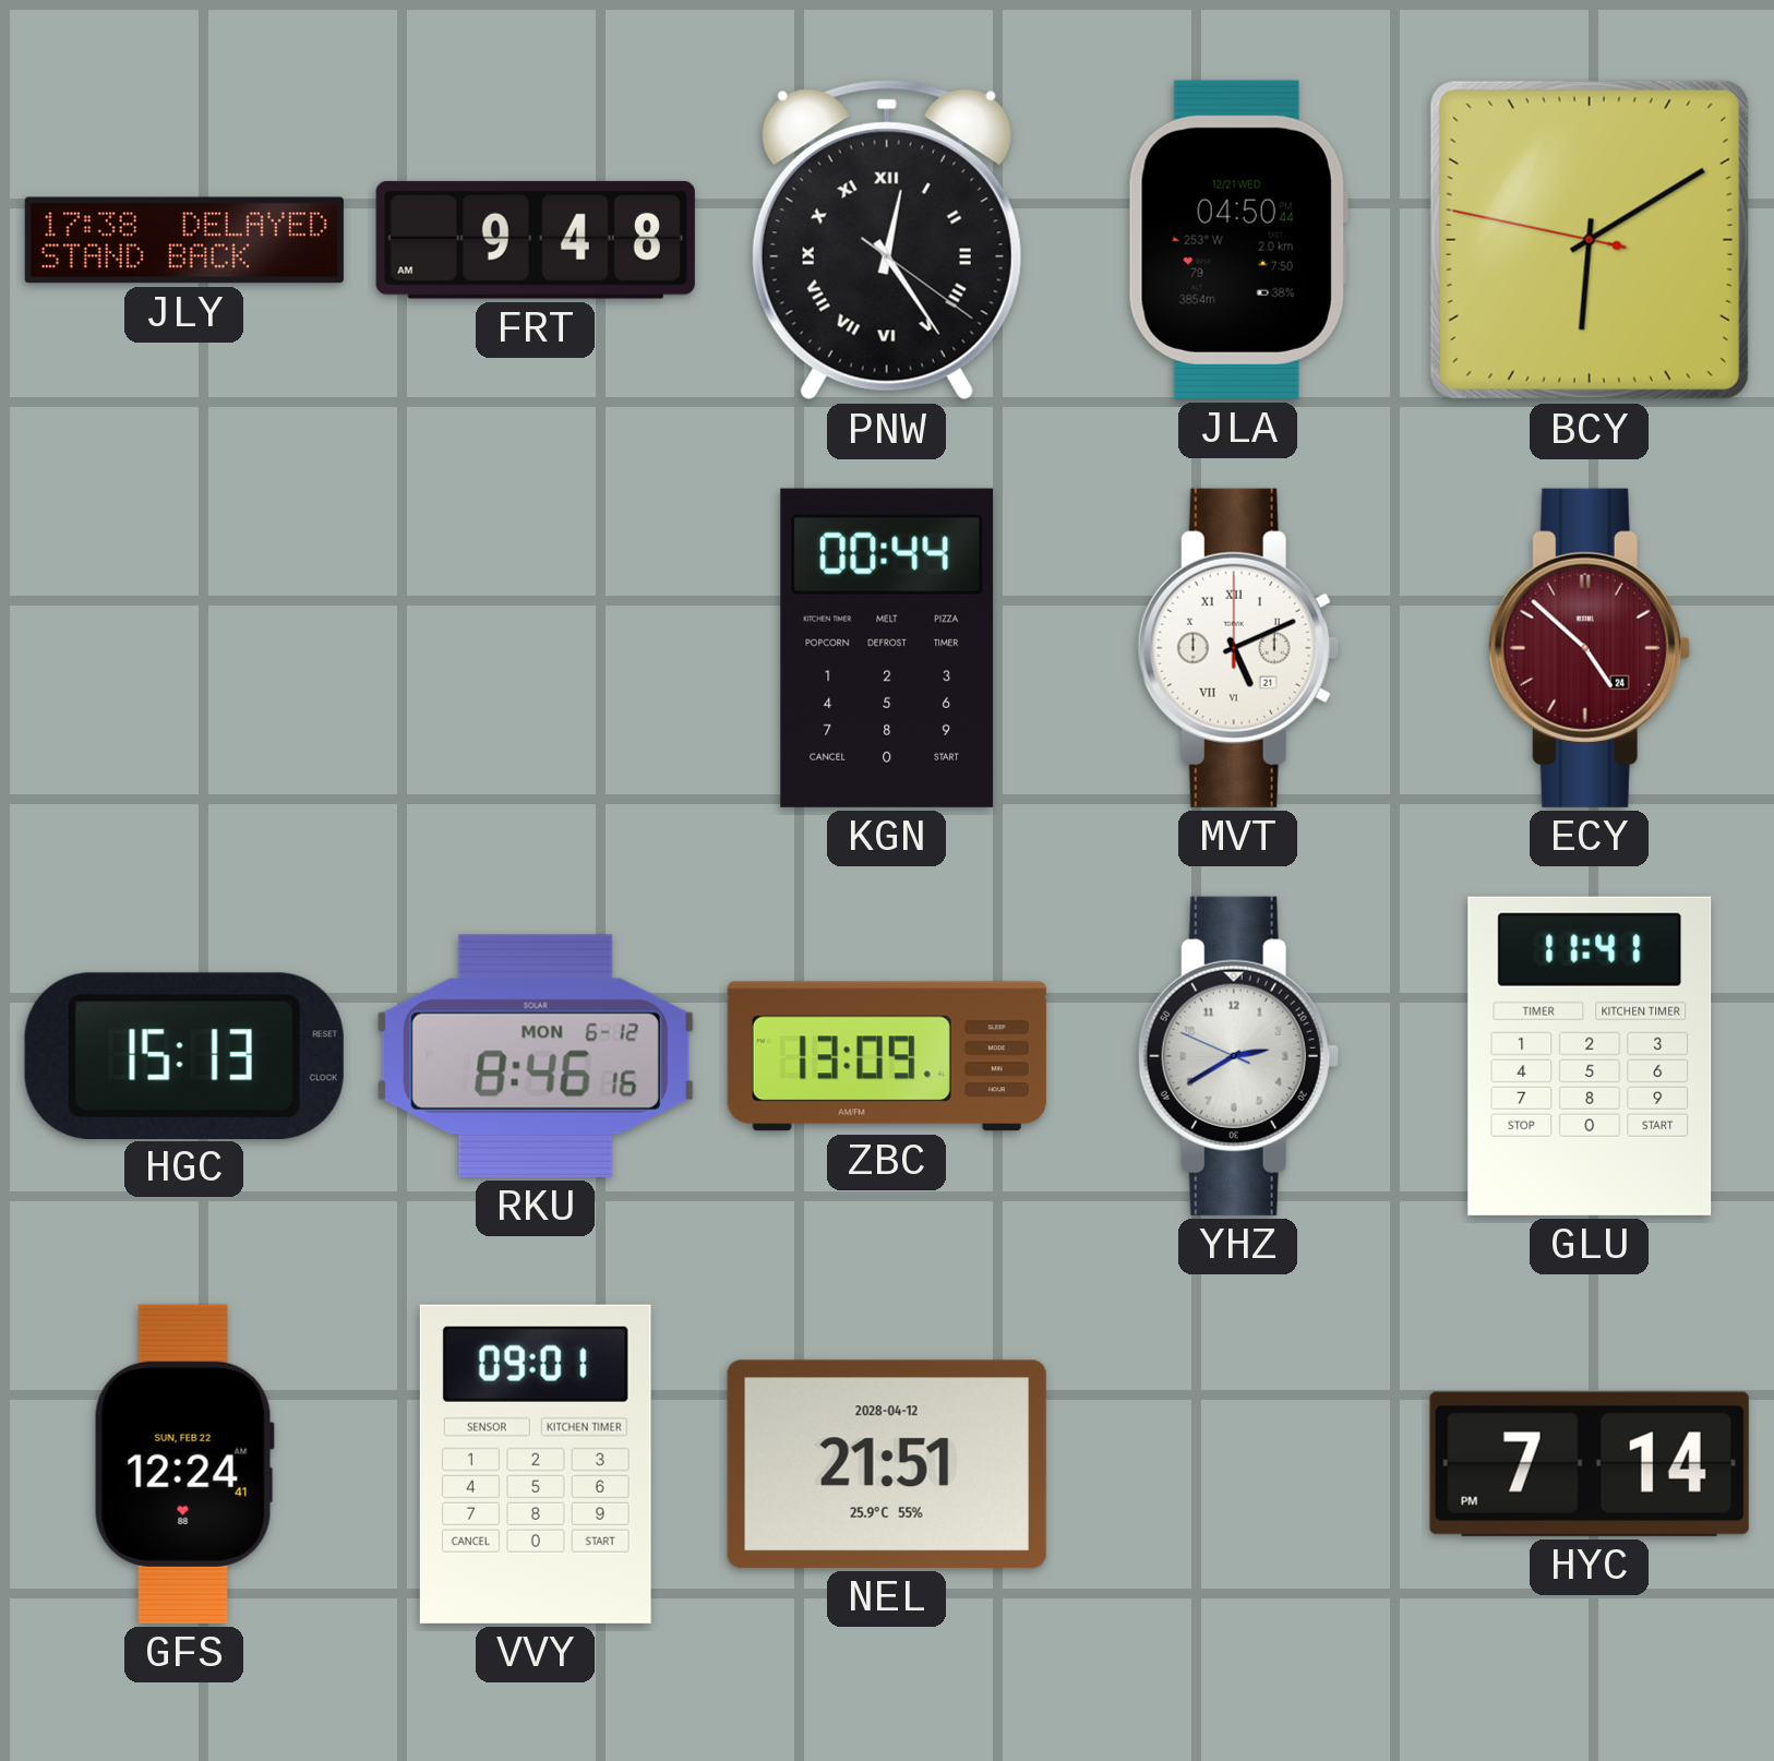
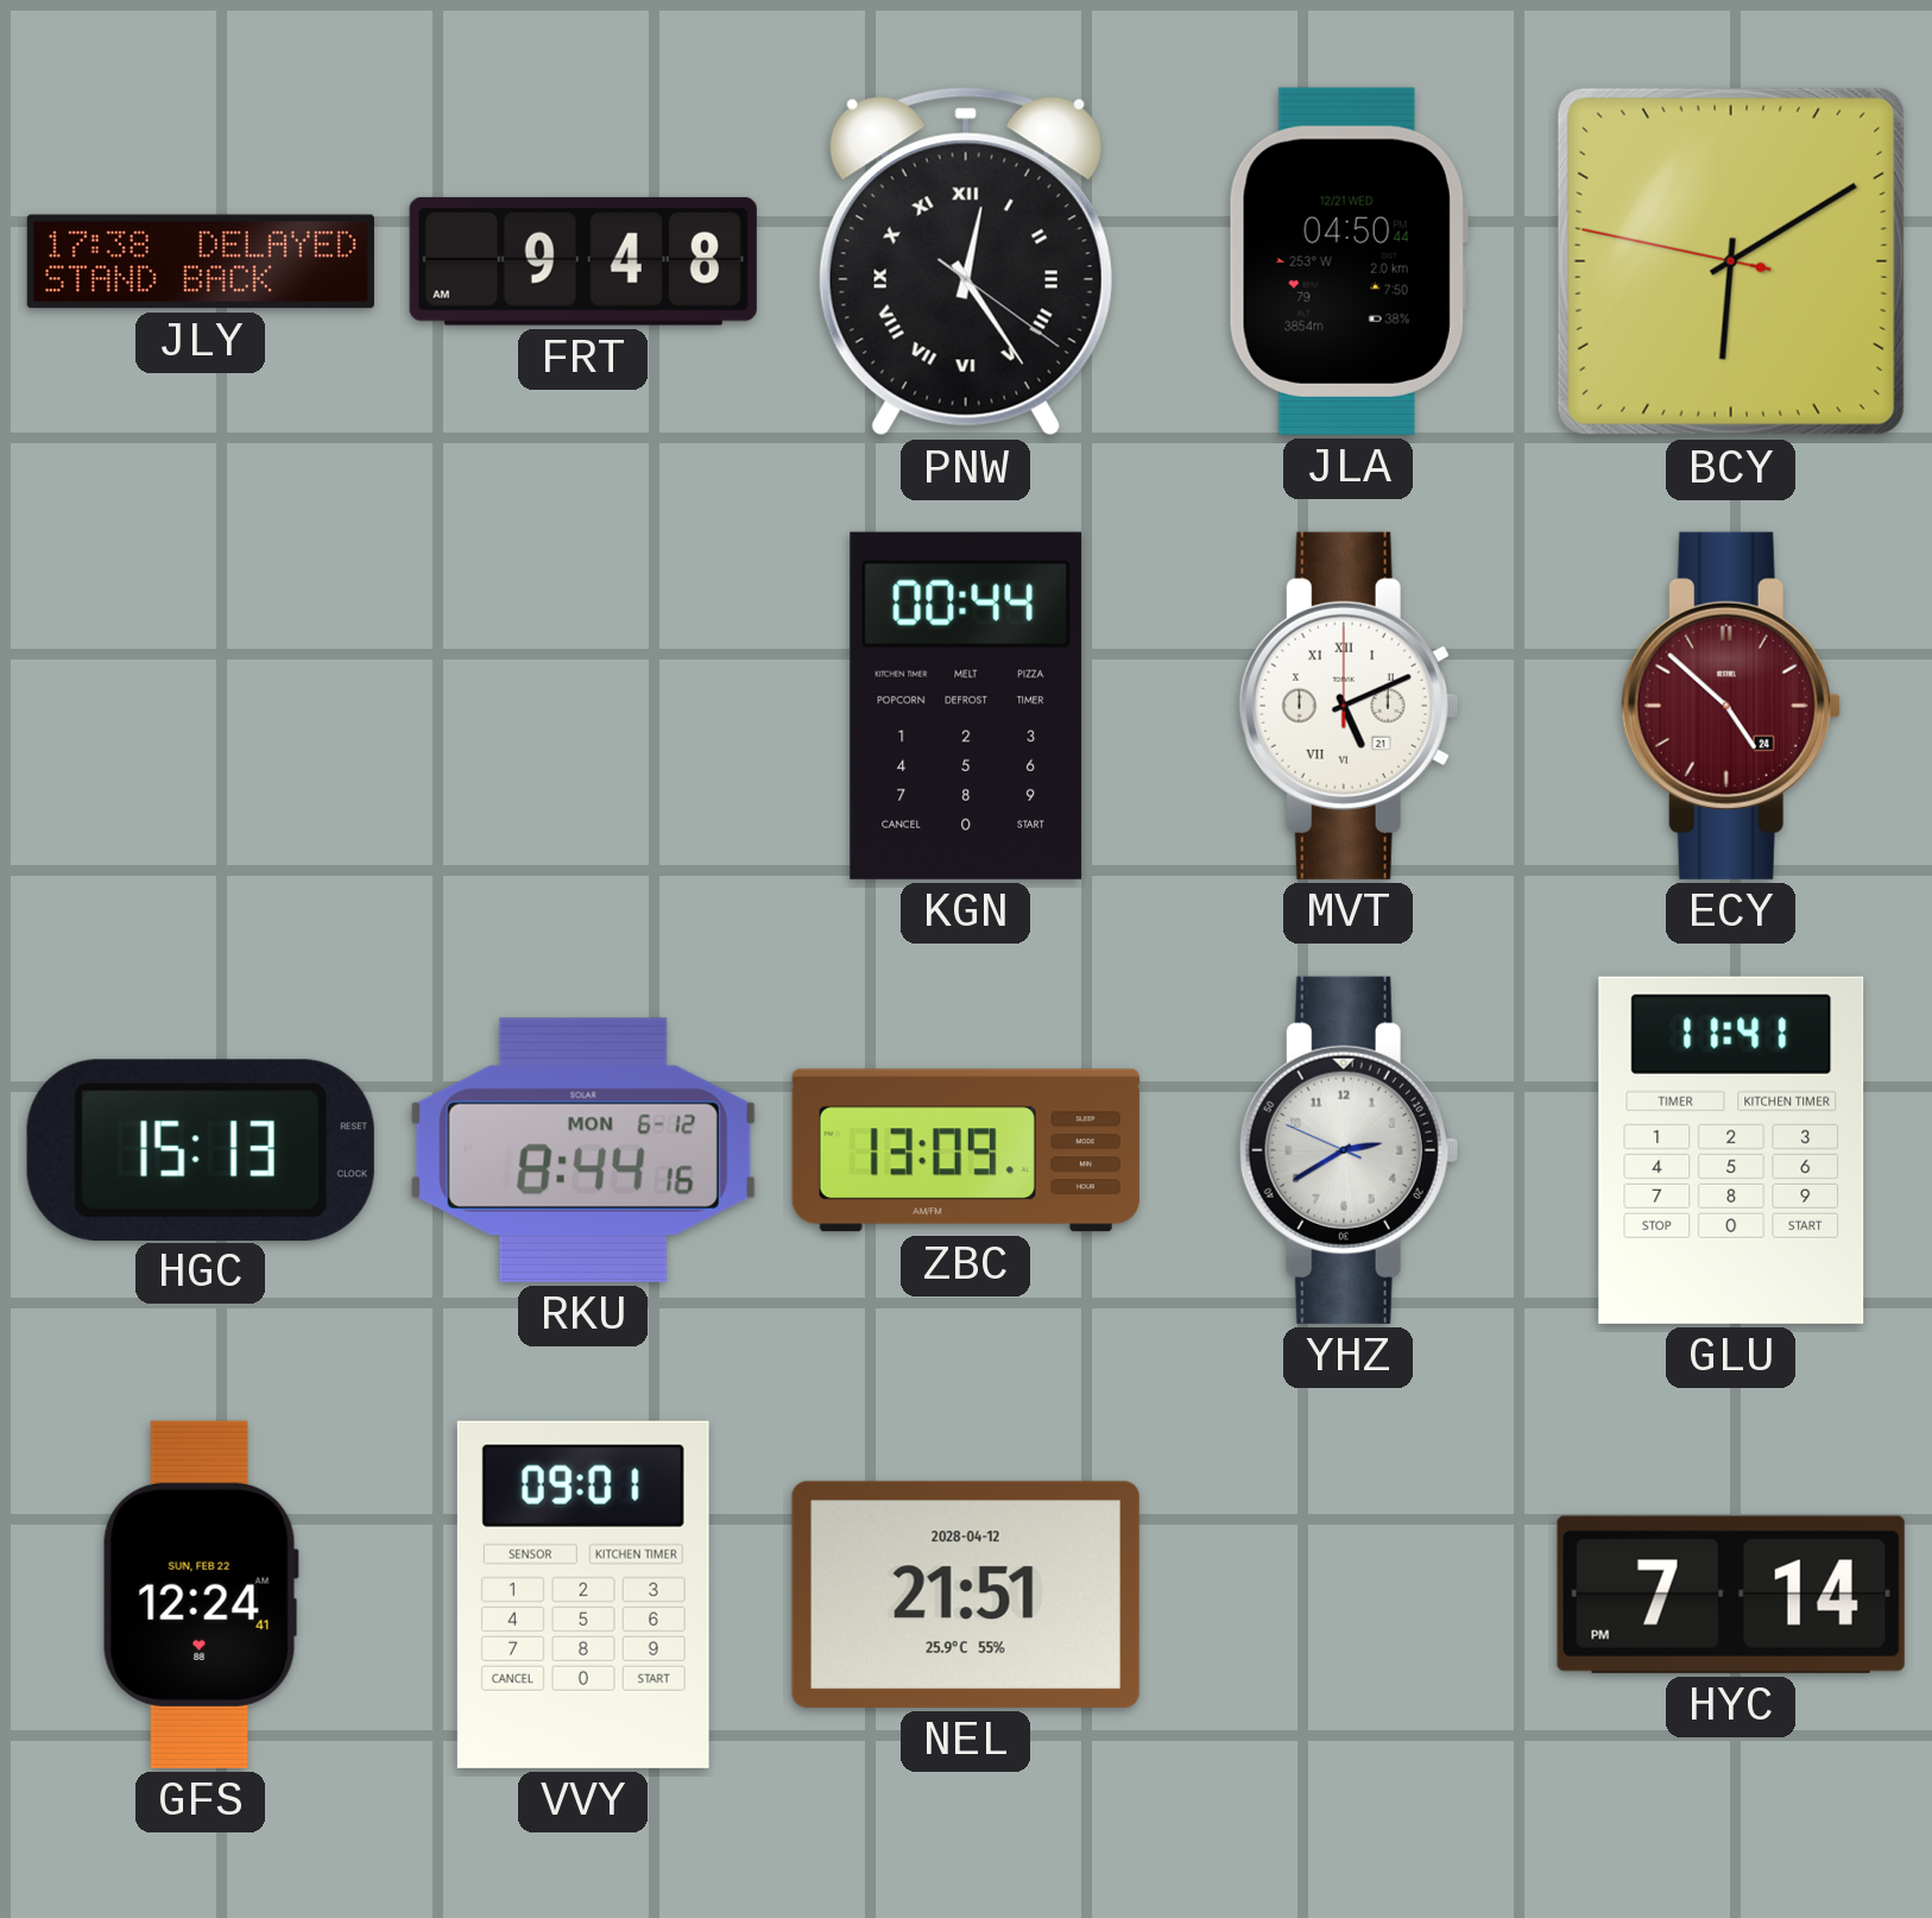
RKU: 8:46 -> 8:44
